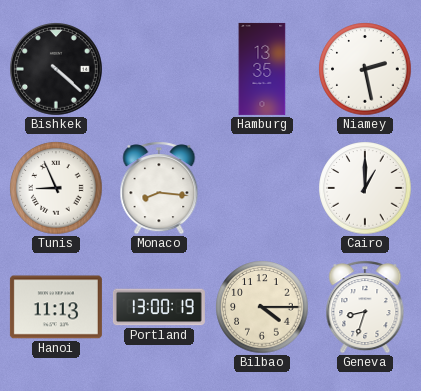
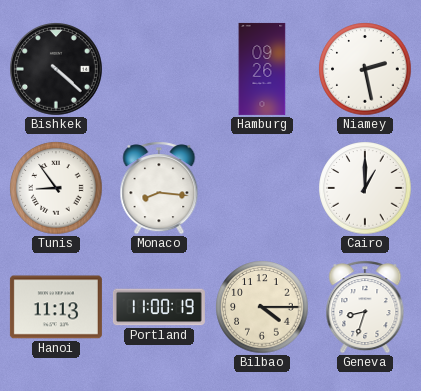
Hamburg: 13:35 -> 09:26
Tunis: 8:56 -> 8:54
Portland: 13:00 -> 11:00
